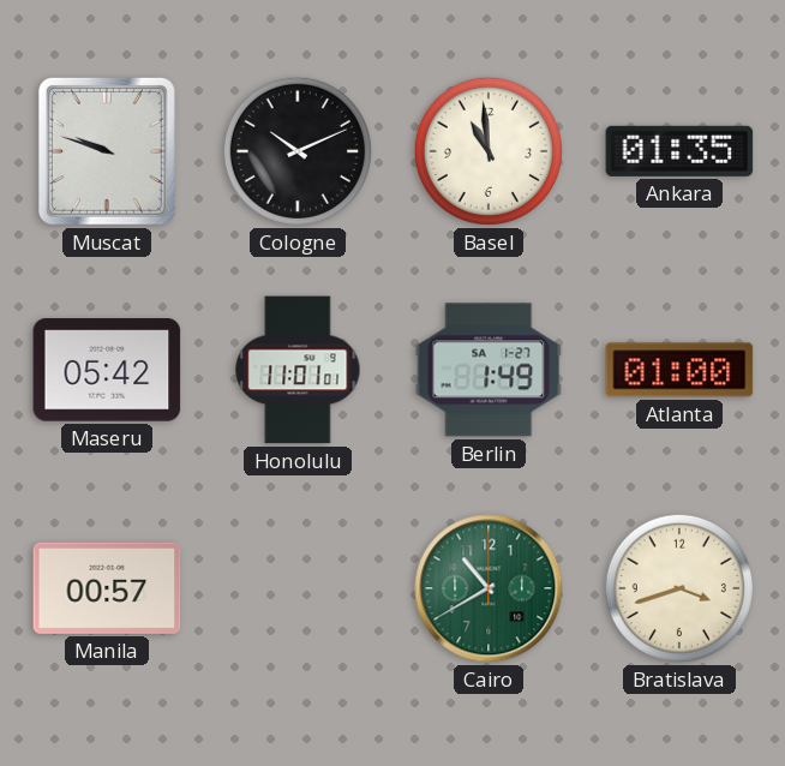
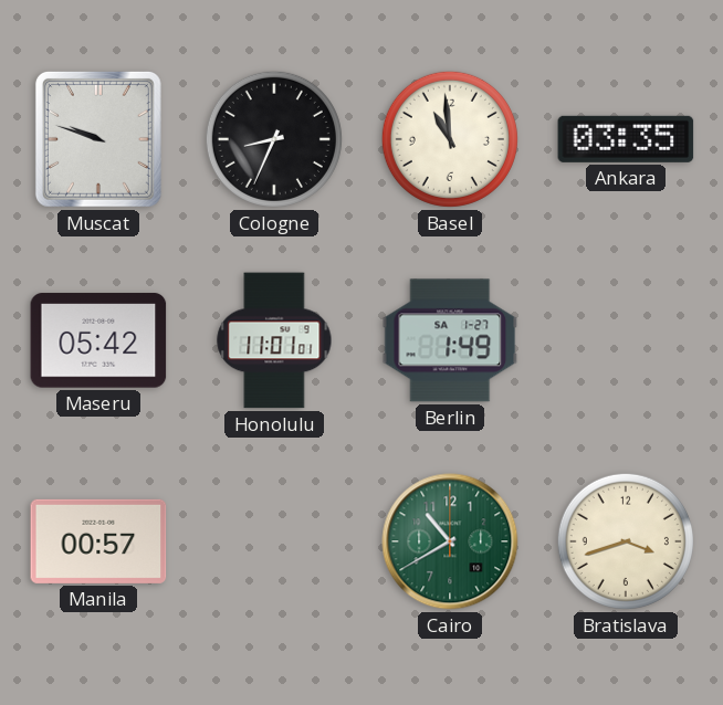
Cologne: 10:11 -> 8:34
Ankara: 01:35 -> 03:35
Atlanta: 01:00 -> none
